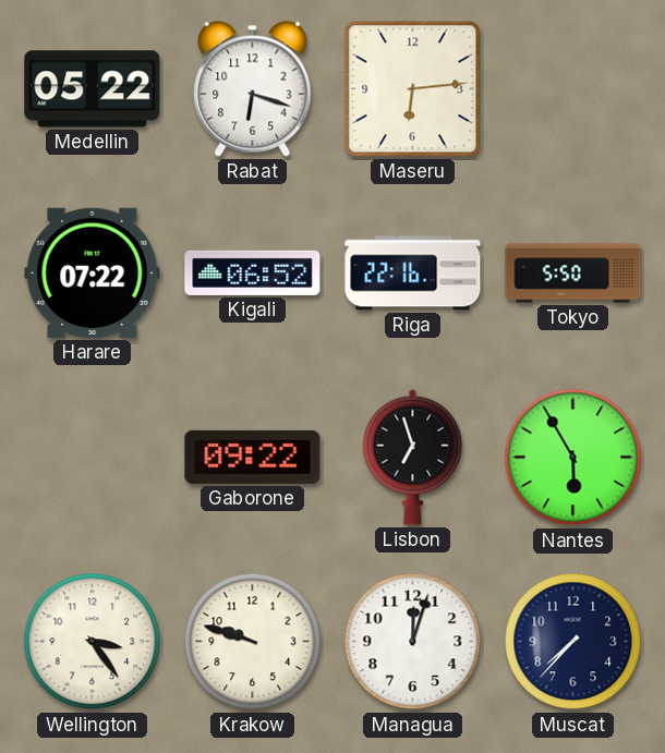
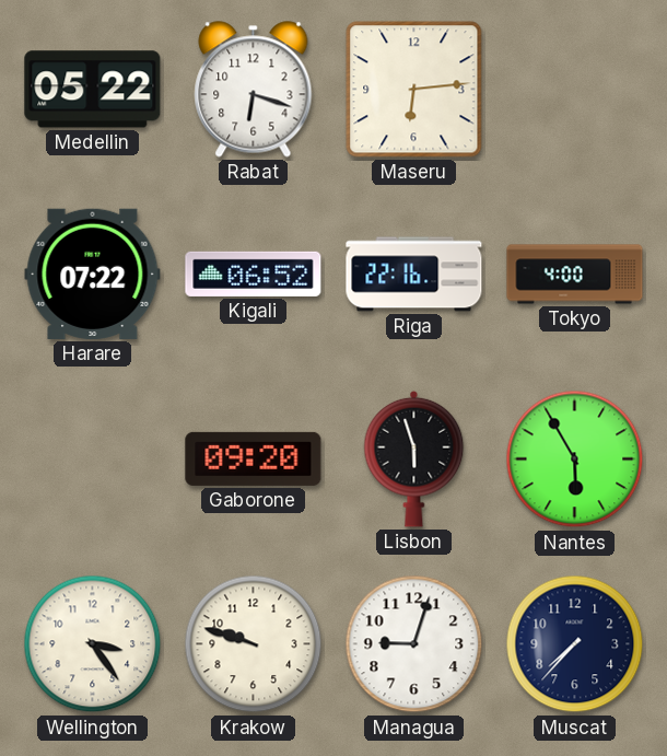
Tokyo: 5:50 -> 4:00
Gaborone: 09:22 -> 09:20
Lisbon: 6:57 -> 5:57
Managua: 12:03 -> 9:03
